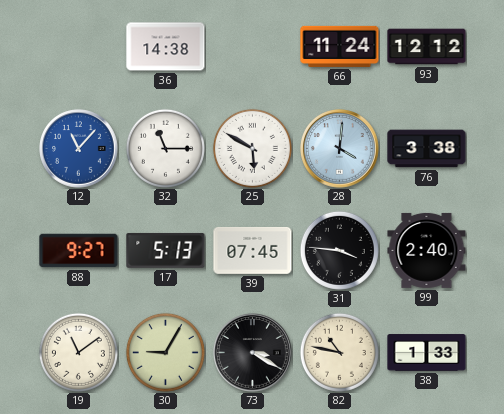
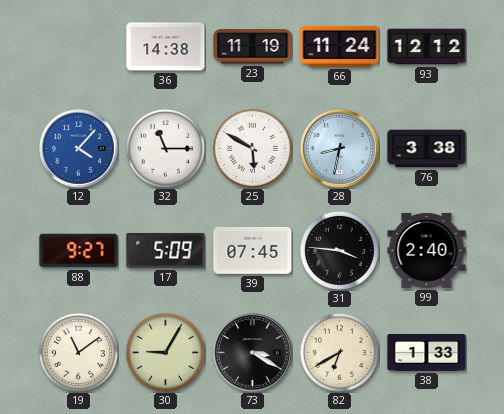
23: none -> 11:19
12: 11:07 -> 4:07
28: 4:01 -> 8:32
17: 5:13 -> 5:09
82: 10:47 -> 6:40
